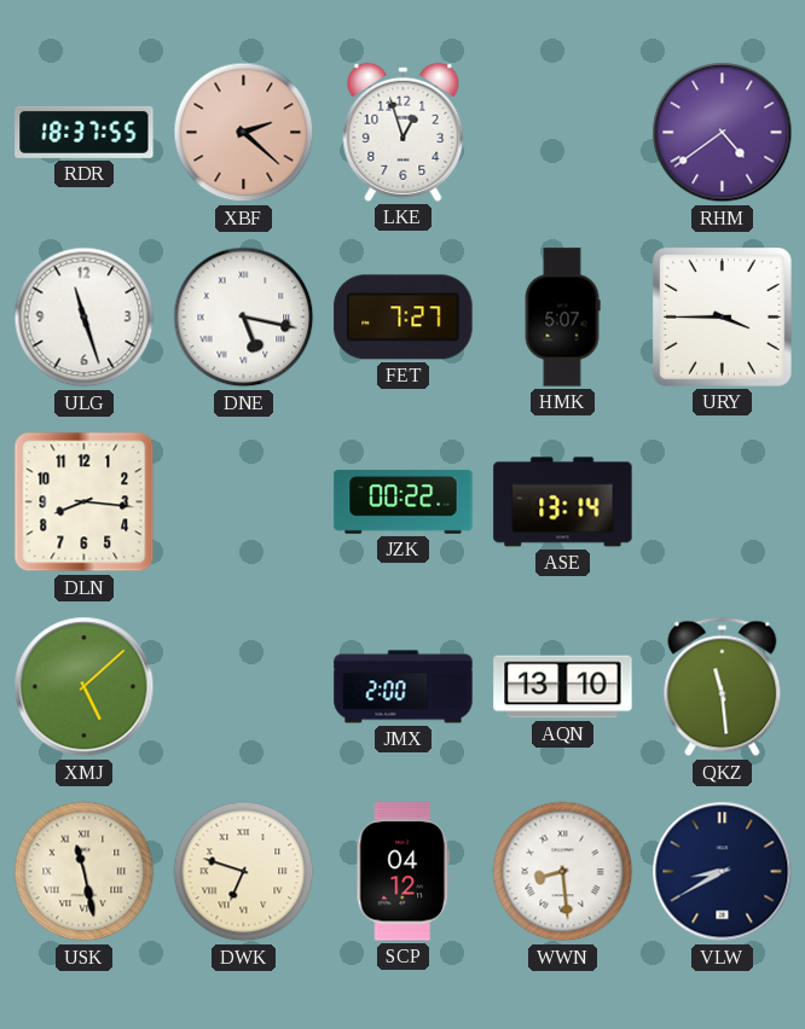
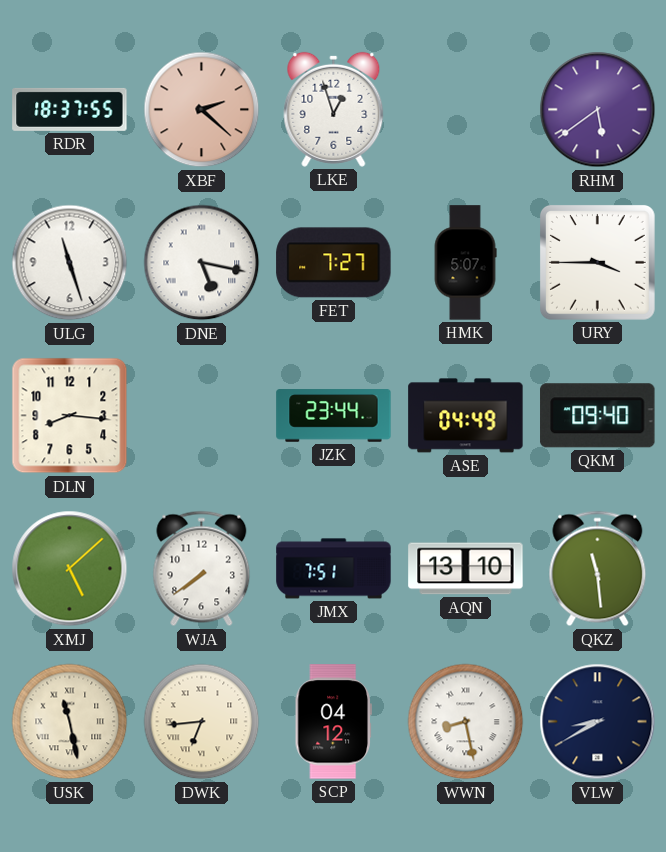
RHM: 4:39 -> 5:39
JZK: 00:22 -> 23:44
ASE: 13:14 -> 04:49
QKM: none -> 09:40
WJA: none -> 7:39
JMX: 2:00 -> 7:51
DWK: 6:48 -> 6:44
WWN: 8:29 -> 8:28
